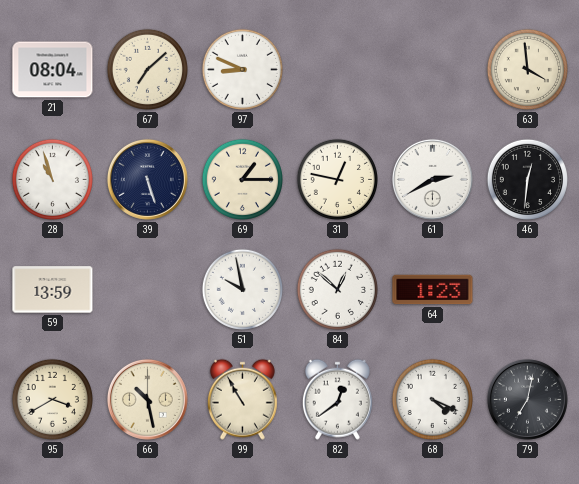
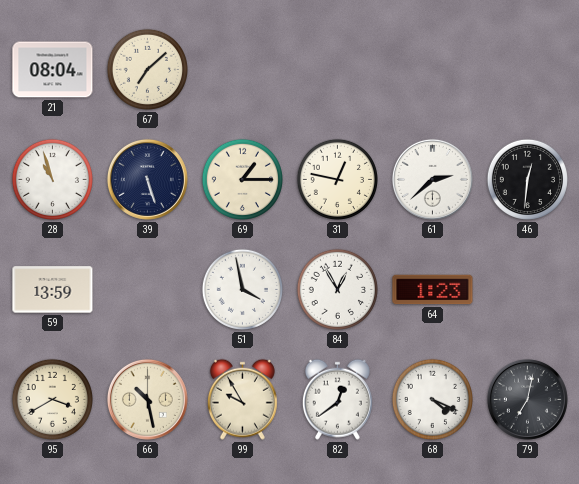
97: 8:49 -> none
63: 3:59 -> none
61: 2:40 -> 2:38
51: 9:58 -> 3:58
84: 12:52 -> 12:55
99: 10:55 -> 9:55
